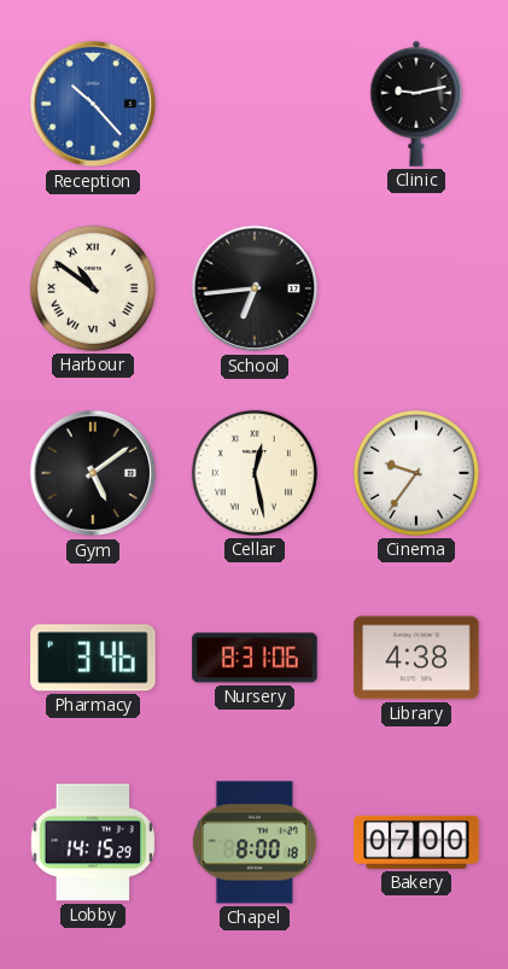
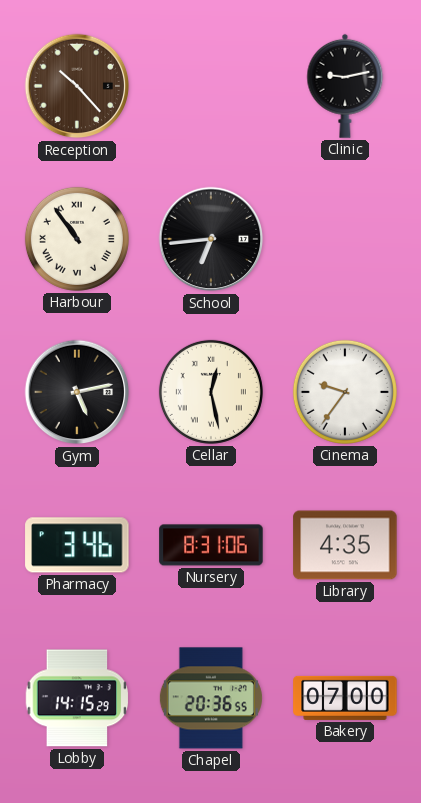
Reception dial: blue -> brown
Harbour: 10:51 -> 10:54
Gym: 5:09 -> 5:13
Library: 4:38 -> 4:35
Chapel: 8:00 -> 20:36
